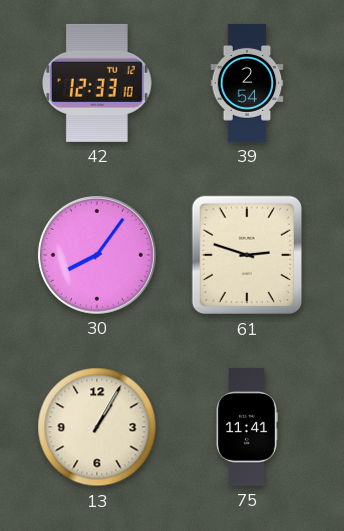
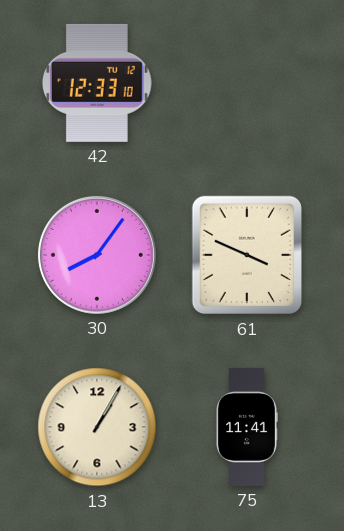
39: 2:54 -> none
61: 2:48 -> 3:49
